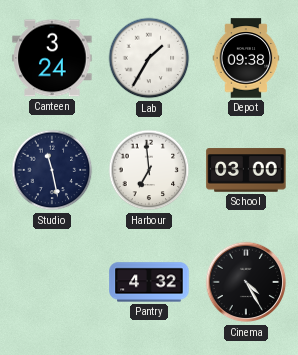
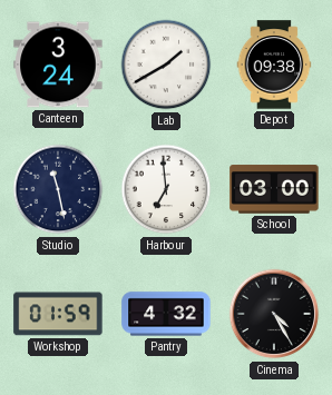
Lab: 1:35 -> 1:40
Workshop: none -> 01:59
